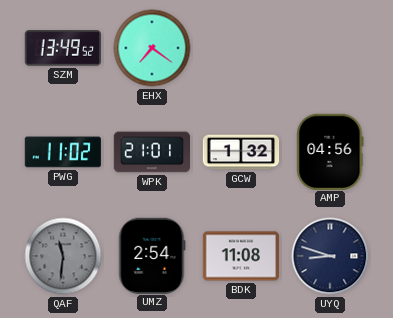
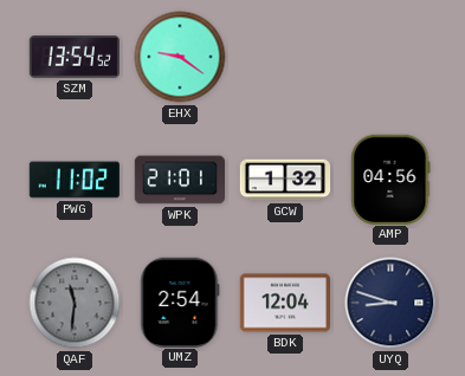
SZM: 13:49 -> 13:54
EHX: 7:21 -> 9:21
BDK: 11:08 -> 12:04
